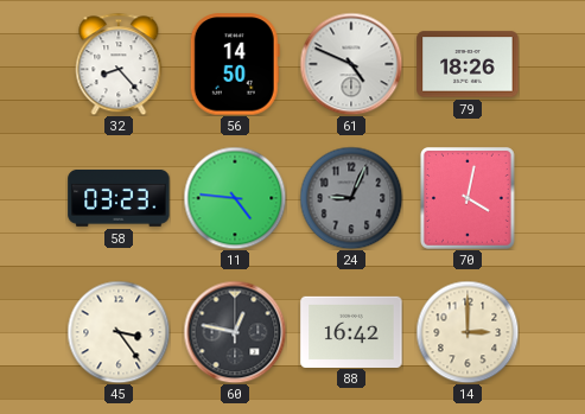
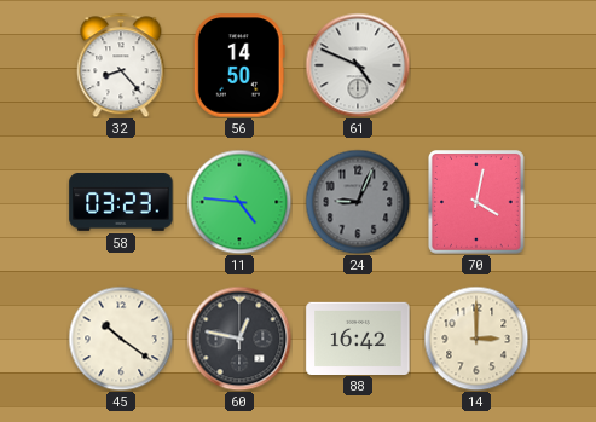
79: 18:26 -> none
45: 3:24 -> 10:21
